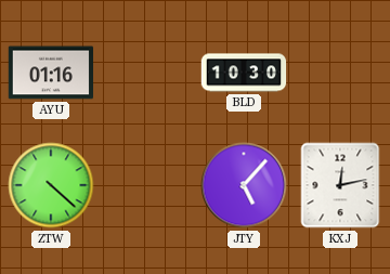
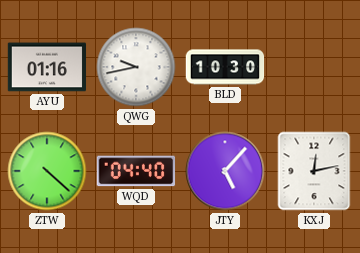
QWG: none -> 9:43
WQD: none -> 04:40
